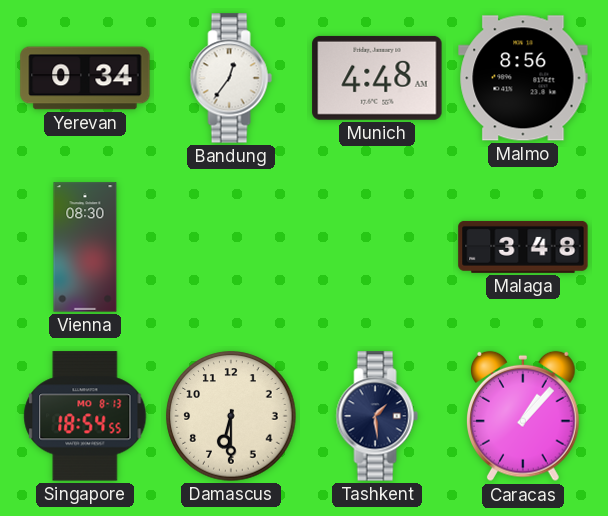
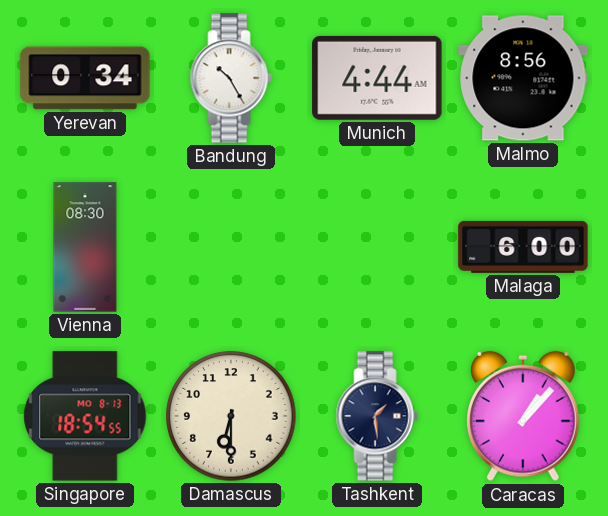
Bandung: 12:36 -> 10:25
Munich: 4:48 -> 4:44
Malaga: 3:48 -> 6:00
